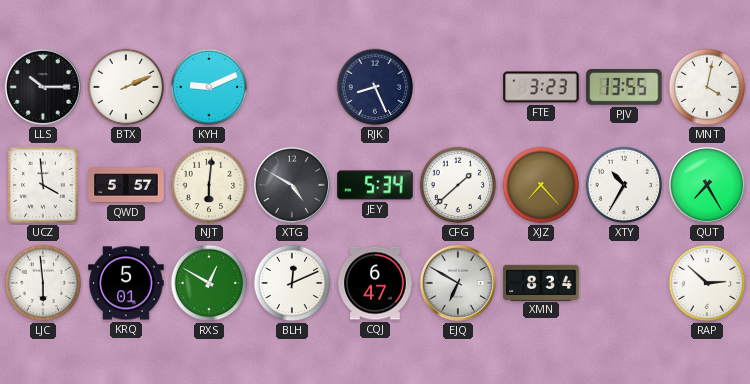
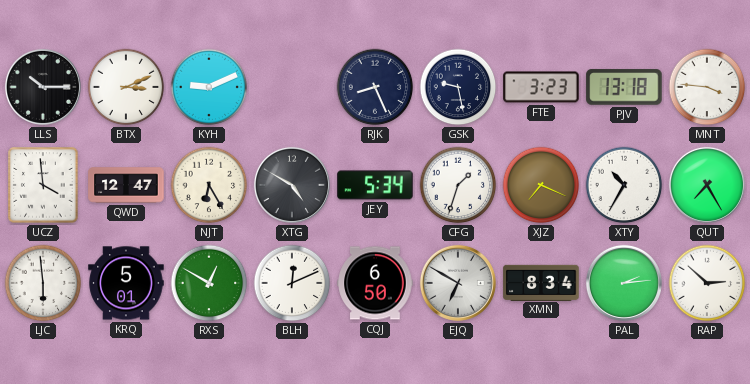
BTX: 2:11 -> 3:11
GSK: none -> 9:28
PJV: 13:55 -> 13:18
MNT: 4:02 -> 3:46
QWD: 5:57 -> 12:47
NJT: 6:01 -> 6:25
CFG: 1:38 -> 1:33
XJZ: 7:23 -> 7:19
CQJ: 6:47 -> 6:50
PAL: none -> 2:14
